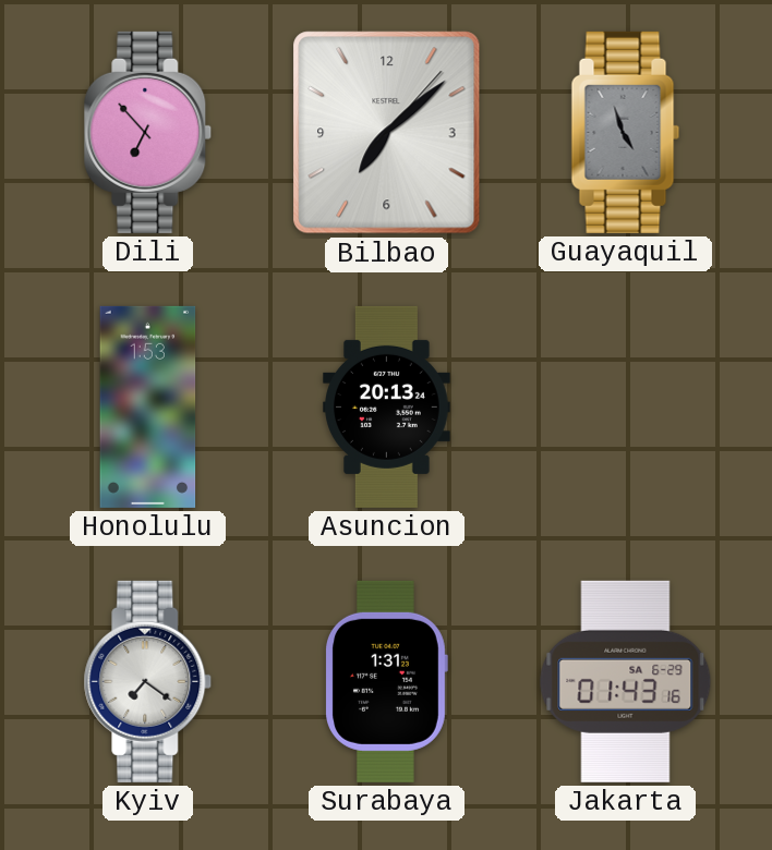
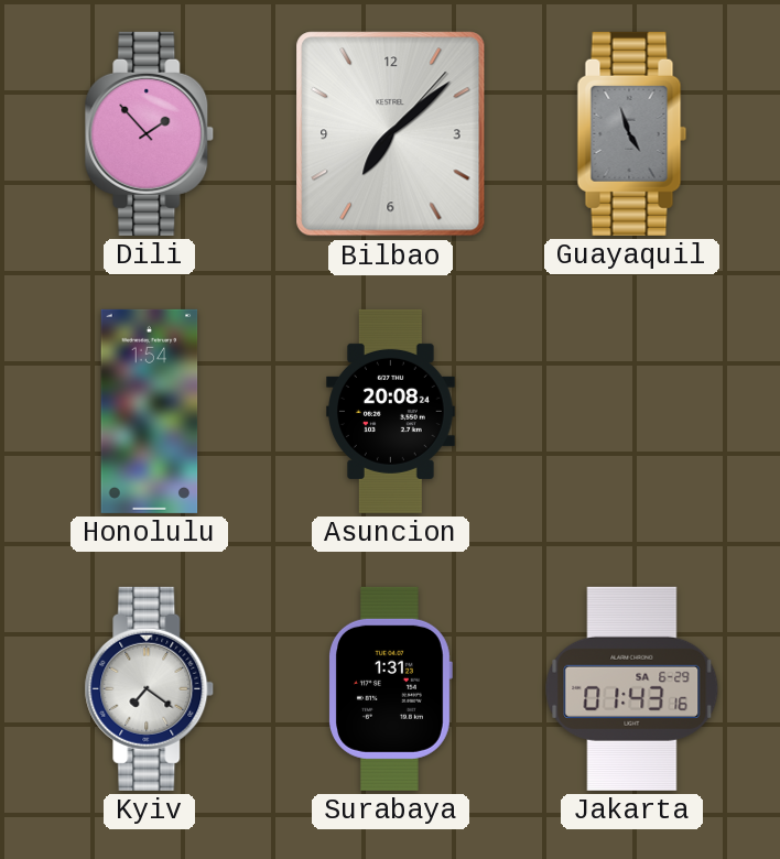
Dili: 6:53 -> 1:53
Honolulu: 1:53 -> 1:54
Asuncion: 20:13 -> 20:08
